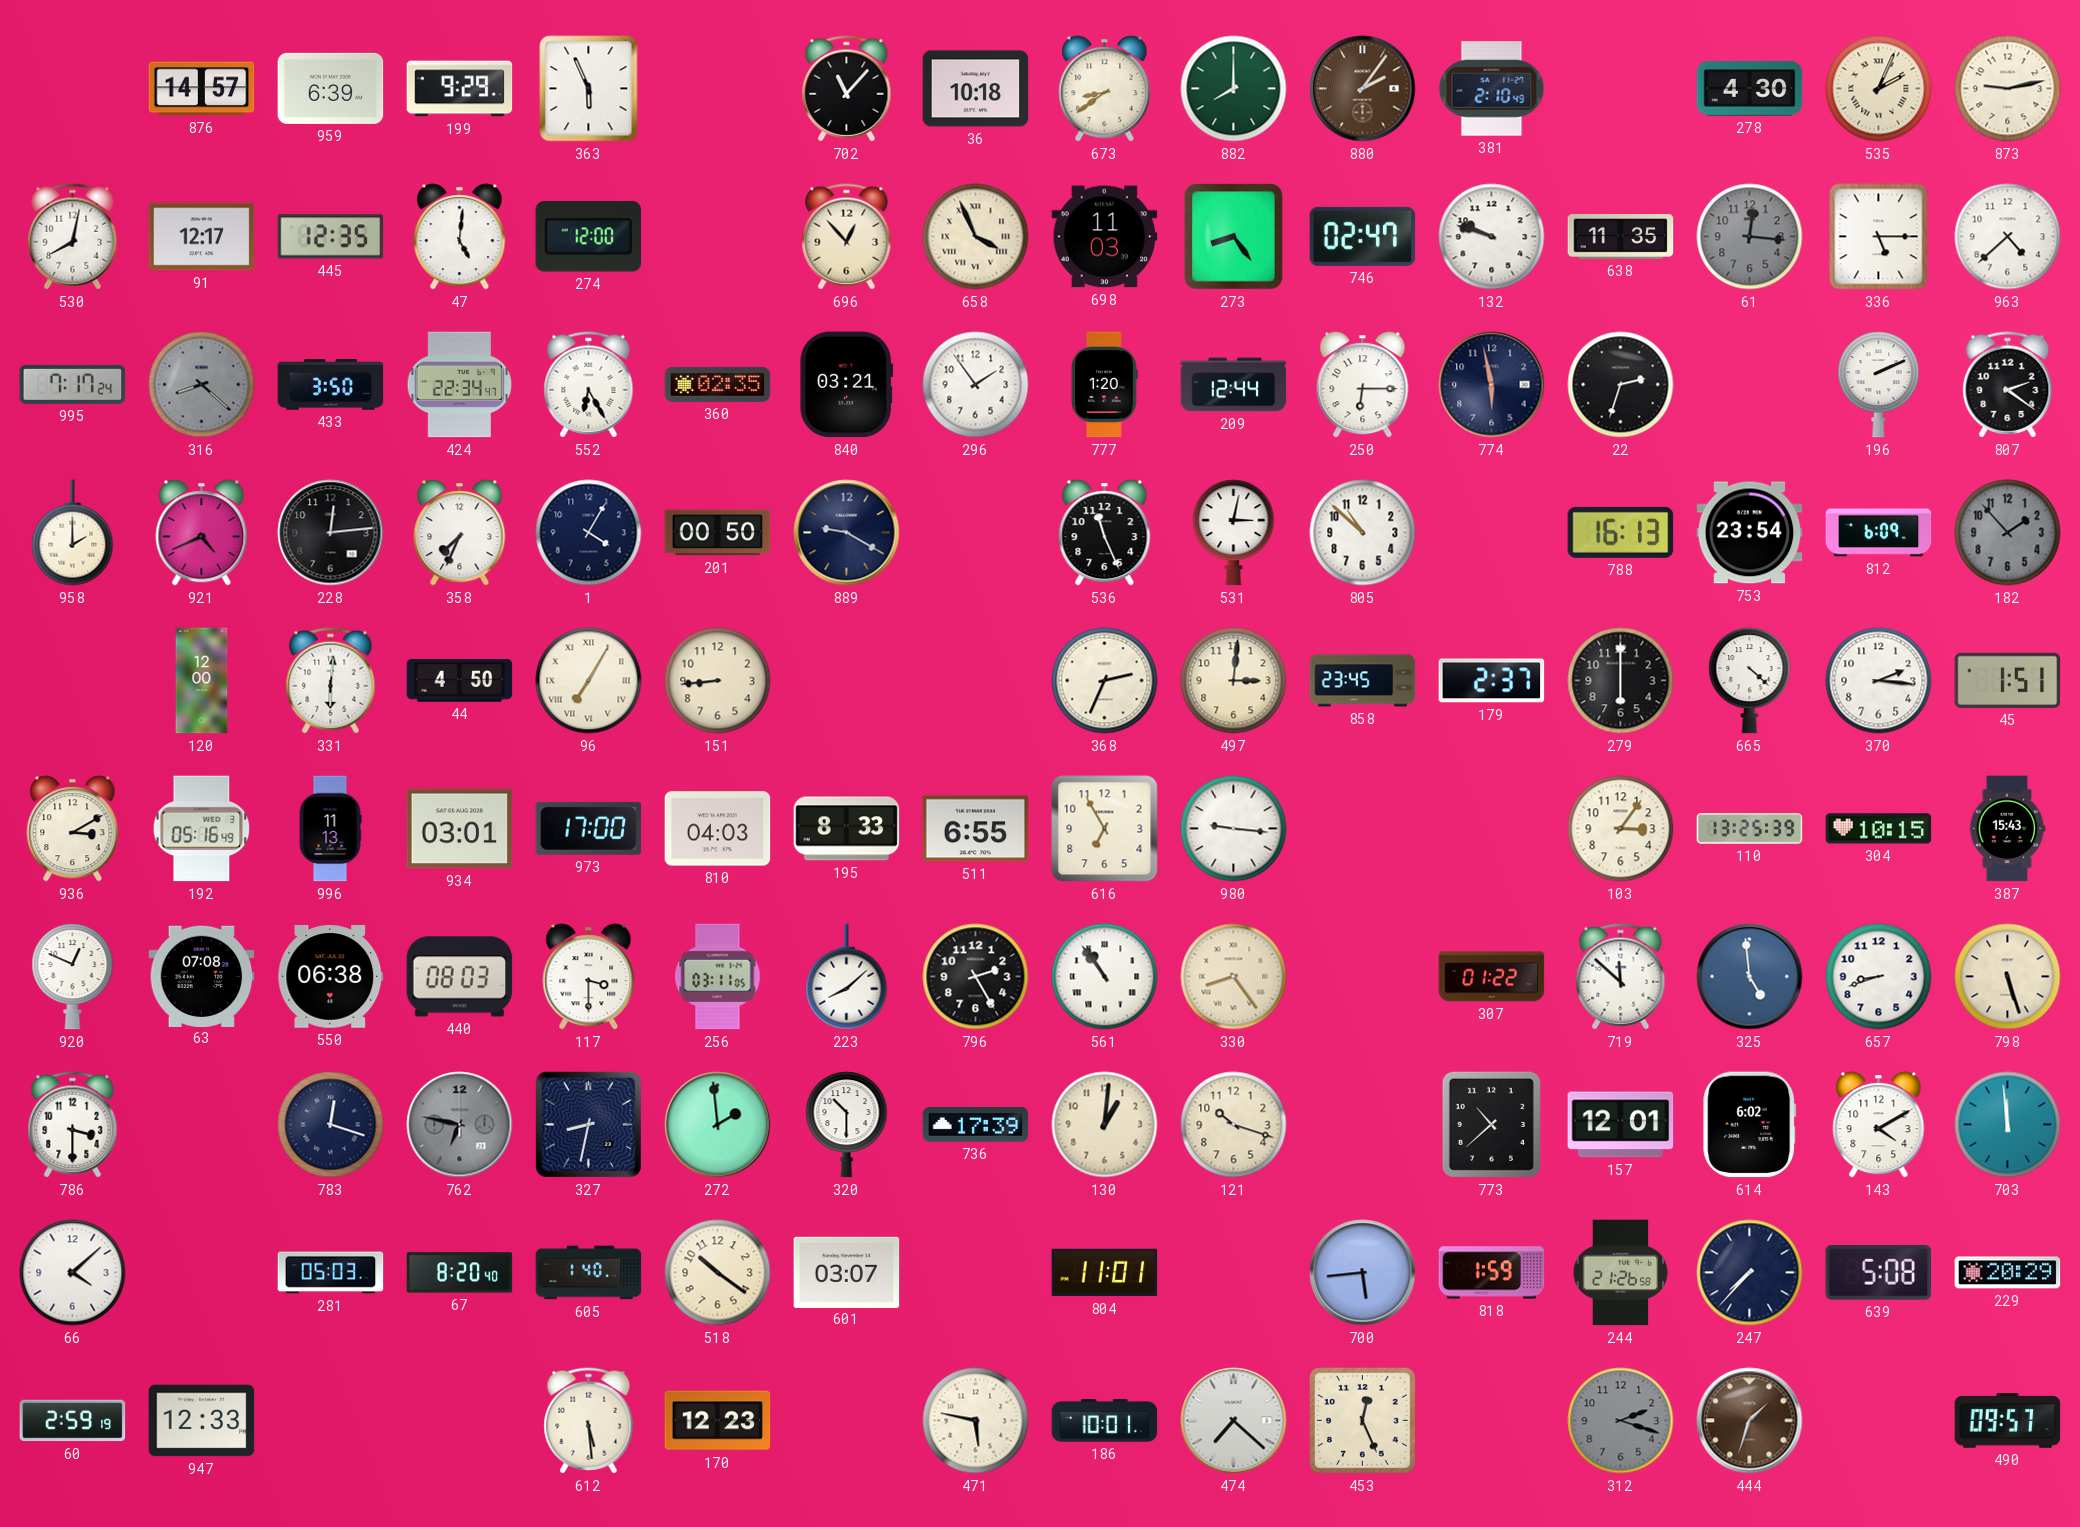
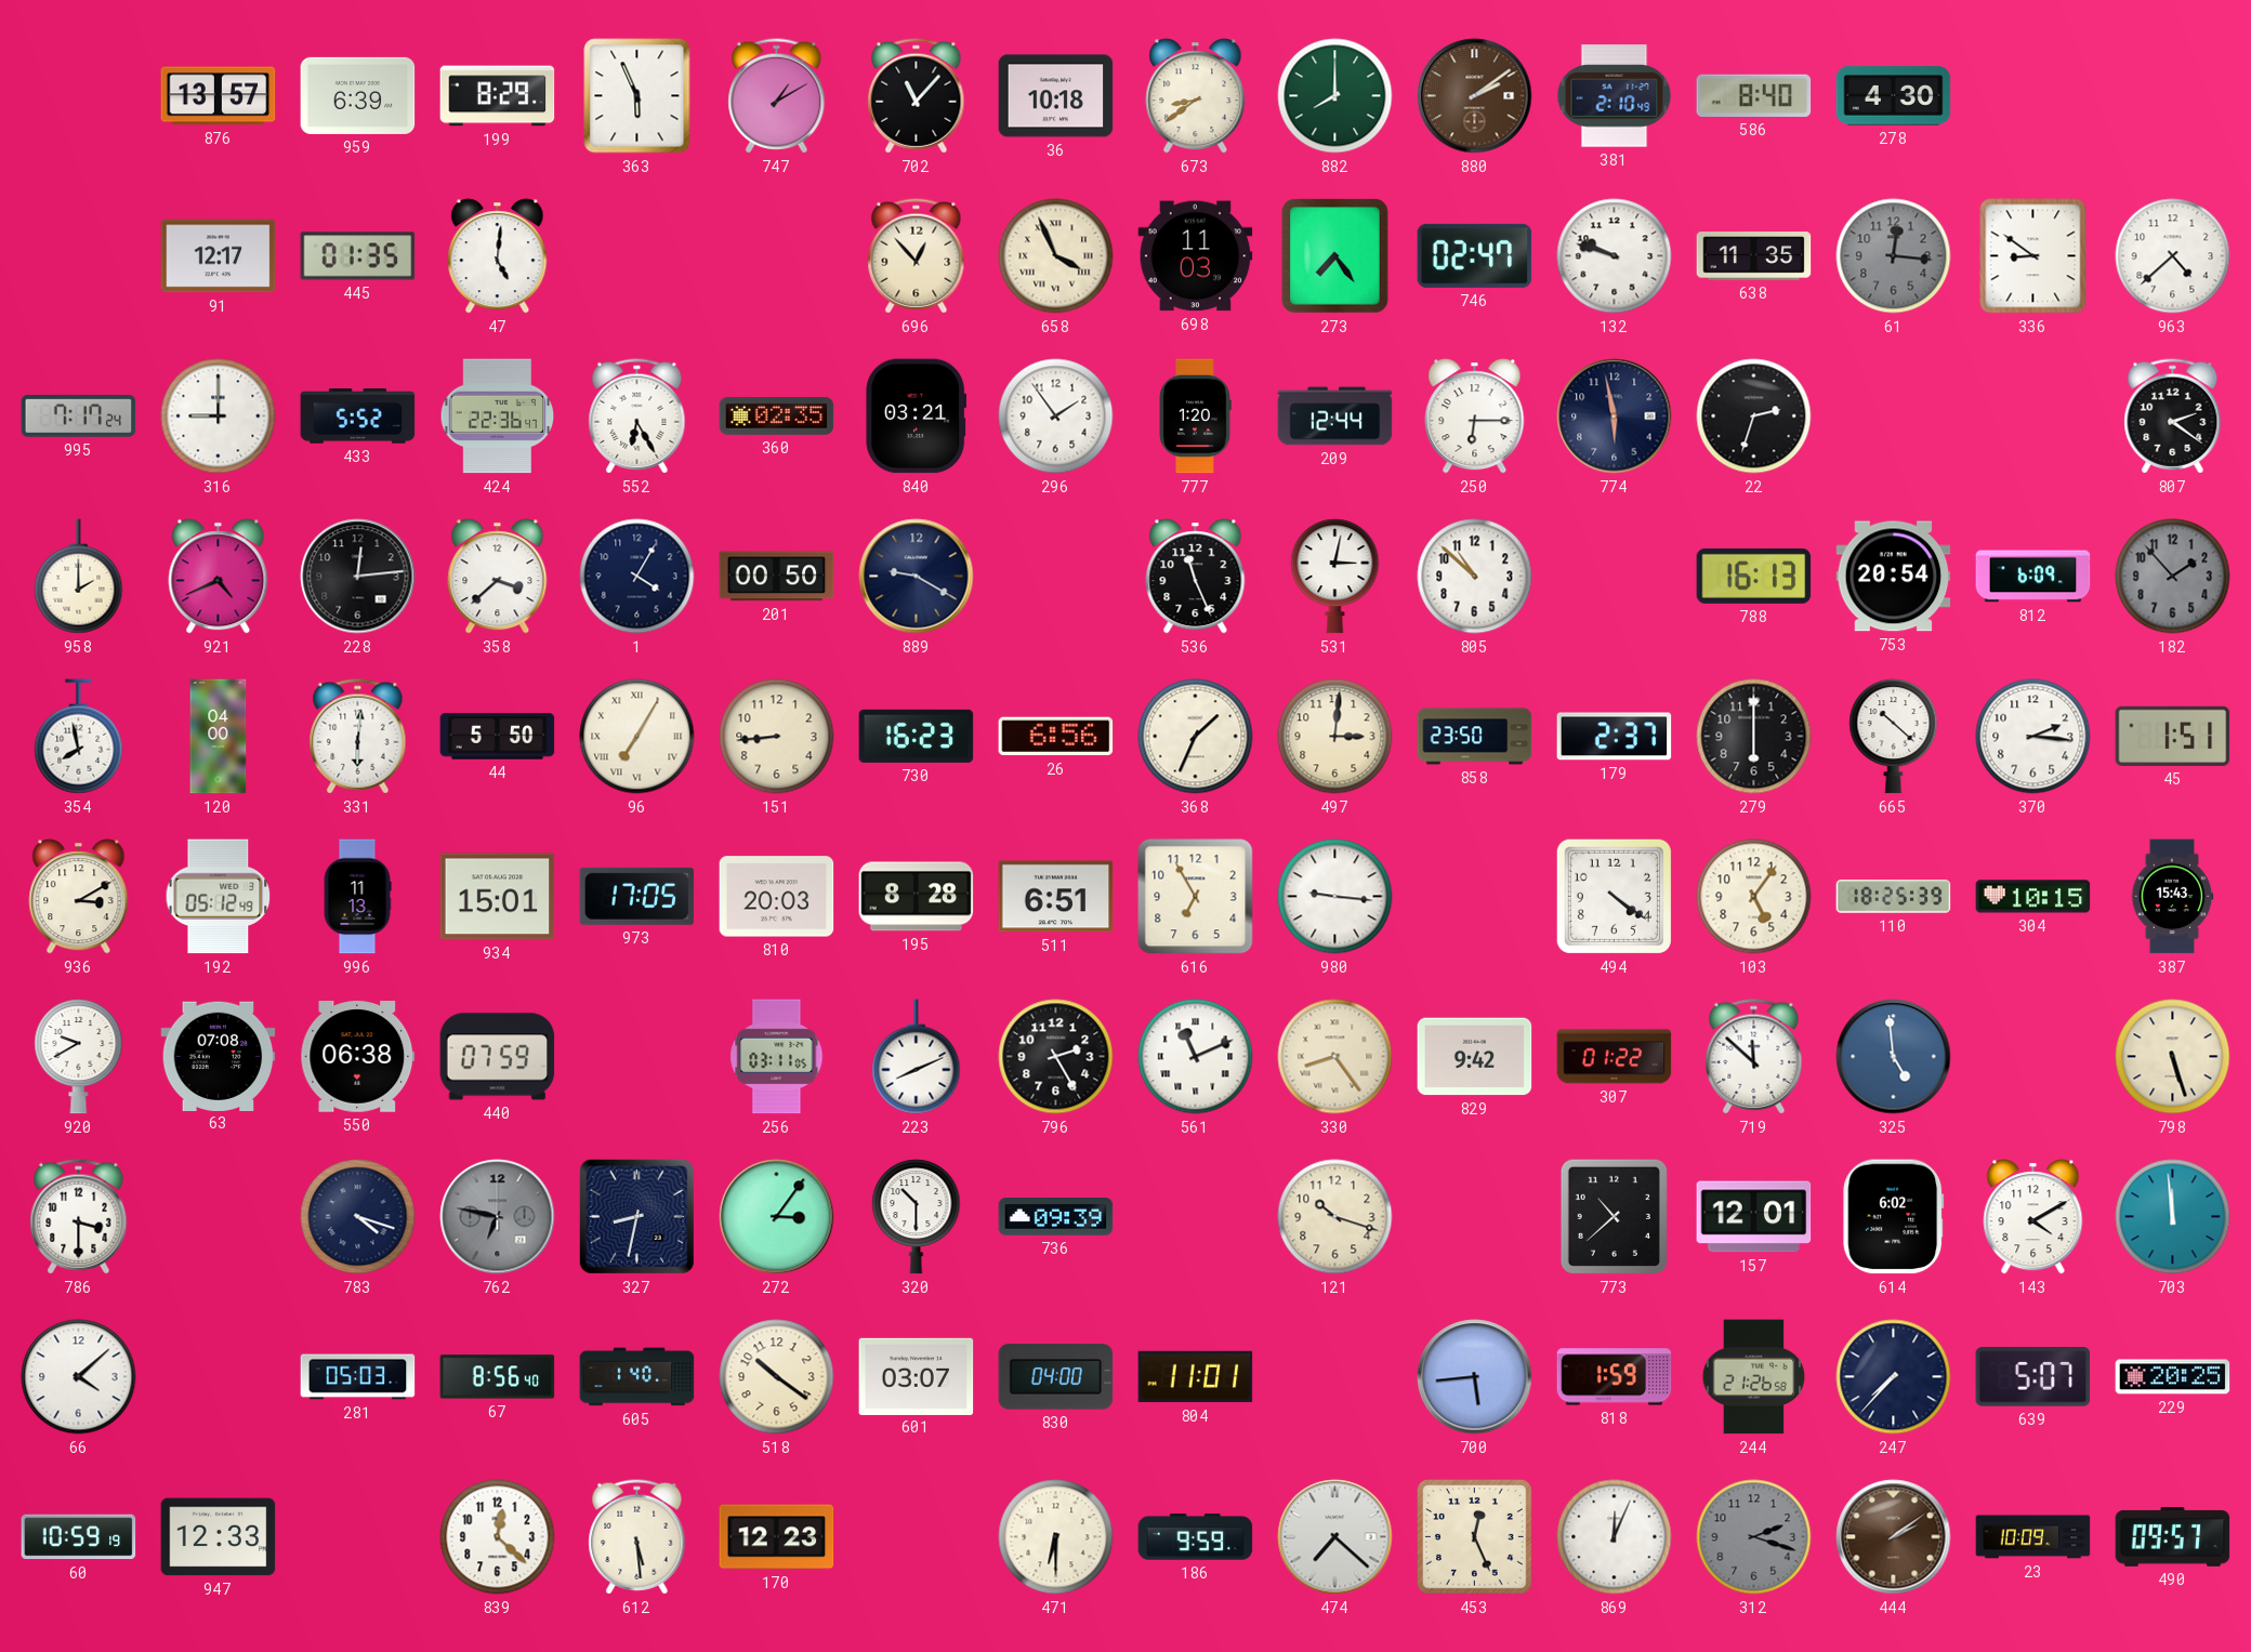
876: 14:57 -> 13:57
199: 9:29 -> 8:29
747: none -> 1:10
880: 2:06 -> 2:09
586: none -> 8:40
535: 2:04 -> none
873: 9:13 -> none
530: 8:02 -> none
445: 12:35 -> 01:35
274: 12:00 -> none
273: 8:24 -> 7:24
336: 5:15 -> 8:51
316: 8:22 -> 9:00
316 dial: grey -> white
433: 3:50 -> 5:52
424: 22:34 -> 22:36
196: 2:11 -> none
358: 7:34 -> 3:38
753: 23:54 -> 20:54
354: none -> 7:58
120: 12:00 -> 04:00
44: 4:50 -> 5:50
730: none -> 16:23
26: none -> 6:56
368: 2:34 -> 1:34
858: 23:45 -> 23:50
665: 4:22 -> 10:22
192: 05:16 -> 05:12
934: 03:01 -> 15:01
973: 17:00 -> 17:05
810: 04:03 -> 20:03
195: 8:33 -> 8:28
511: 6:55 -> 6:51
494: none -> 4:21
103: 3:06 -> 5:06
110: 13:25 -> 18:25
920: 12:49 -> 9:40
440: 08:03 -> 07:59
117: 3:30 -> none
223: 8:08 -> 8:11
561: 10:54 -> 11:11
829: none -> 9:42
657: 8:42 -> none
783: 12:18 -> 4:18
272: 1:59 -> 3:06
736: 17:39 -> 09:39
130: 1:01 -> none
67: 8:20 -> 8:56
830: none -> 04:00
639: 5:08 -> 5:07
229: 20:29 -> 20:25
60: 2:59 -> 10:59
839: none -> 12:22
471: 5:47 -> 6:30
186: 10:01 -> 9:59
869: none -> 12:04
444: 1:33 -> 2:09
23: none -> 10:09
